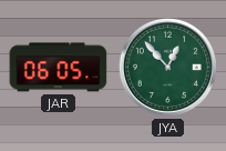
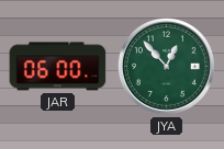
JAR: 06:05 -> 06:00
